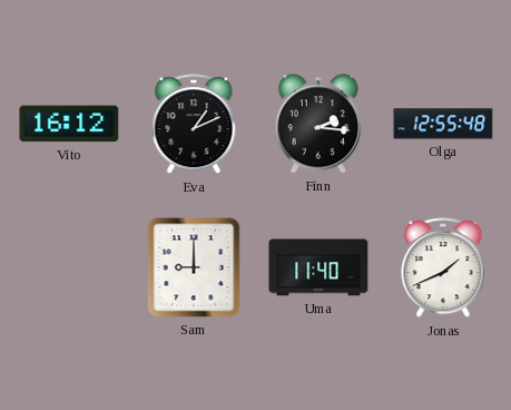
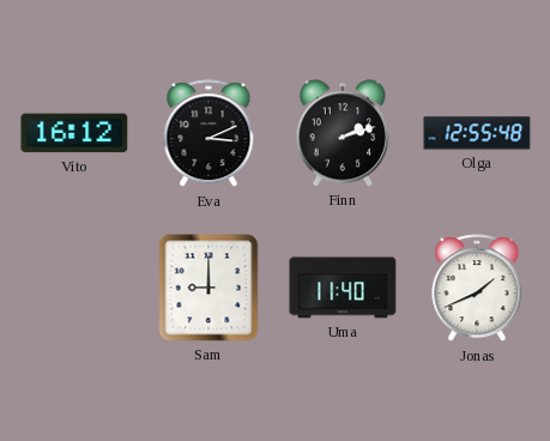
Eva: 1:11 -> 3:11
Finn: 2:16 -> 2:12
